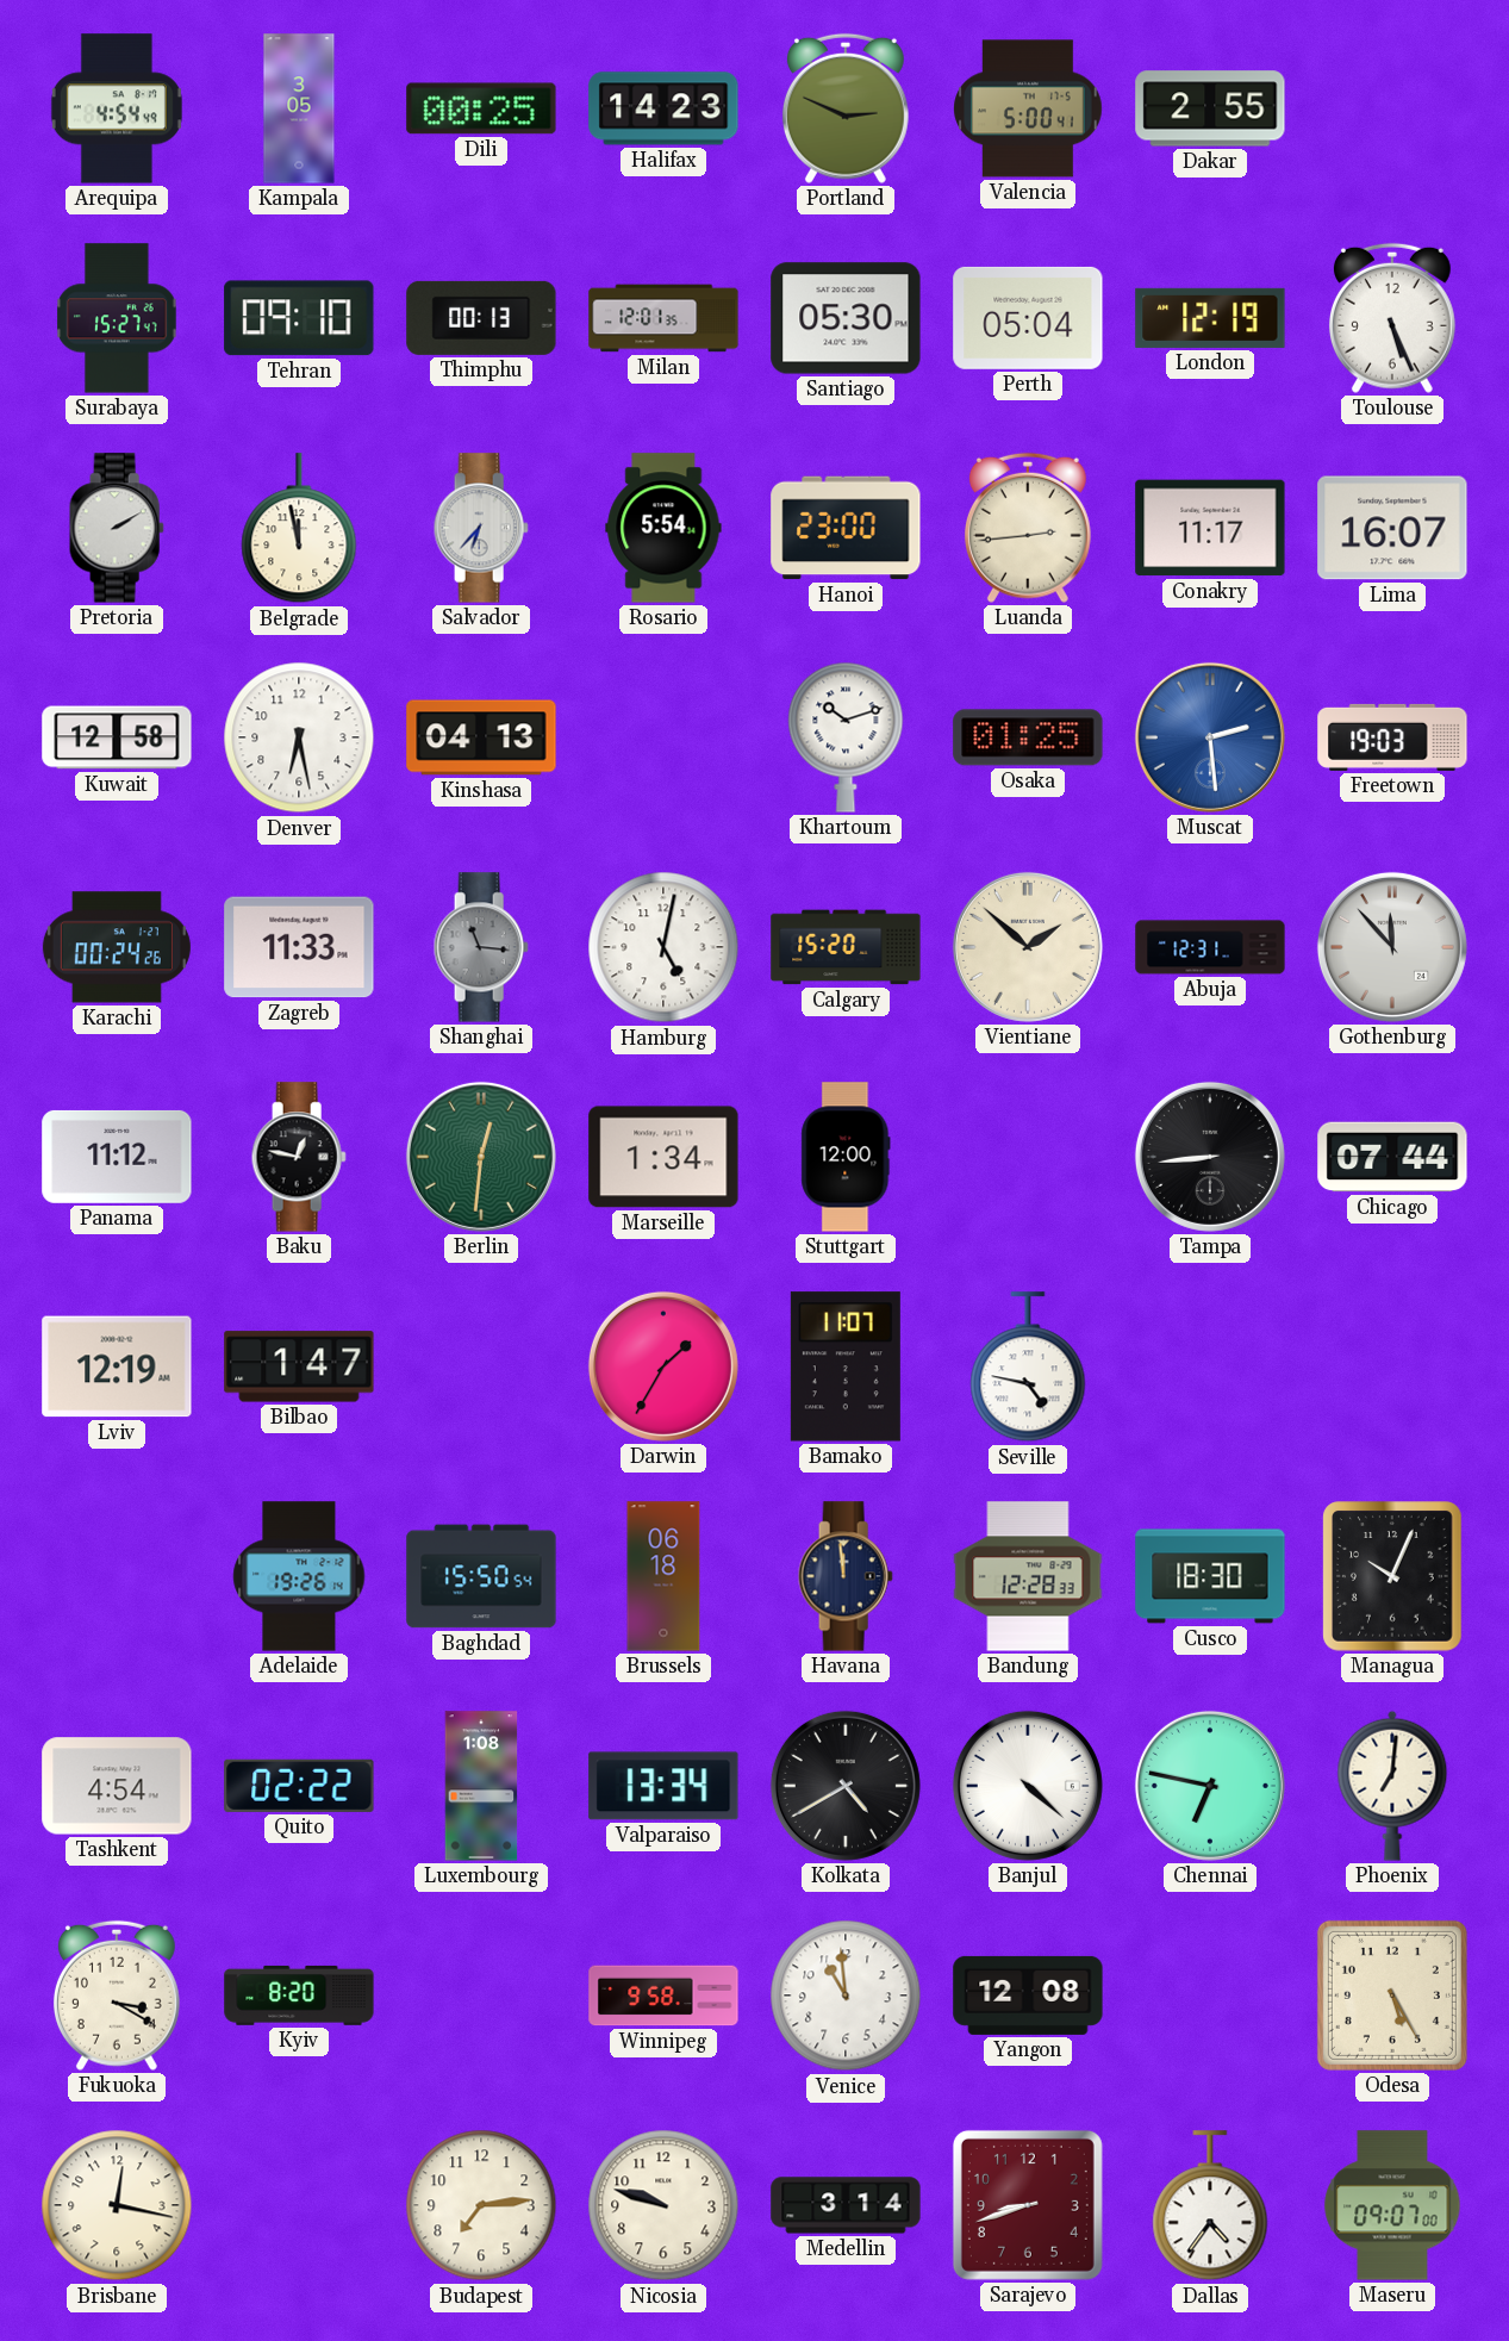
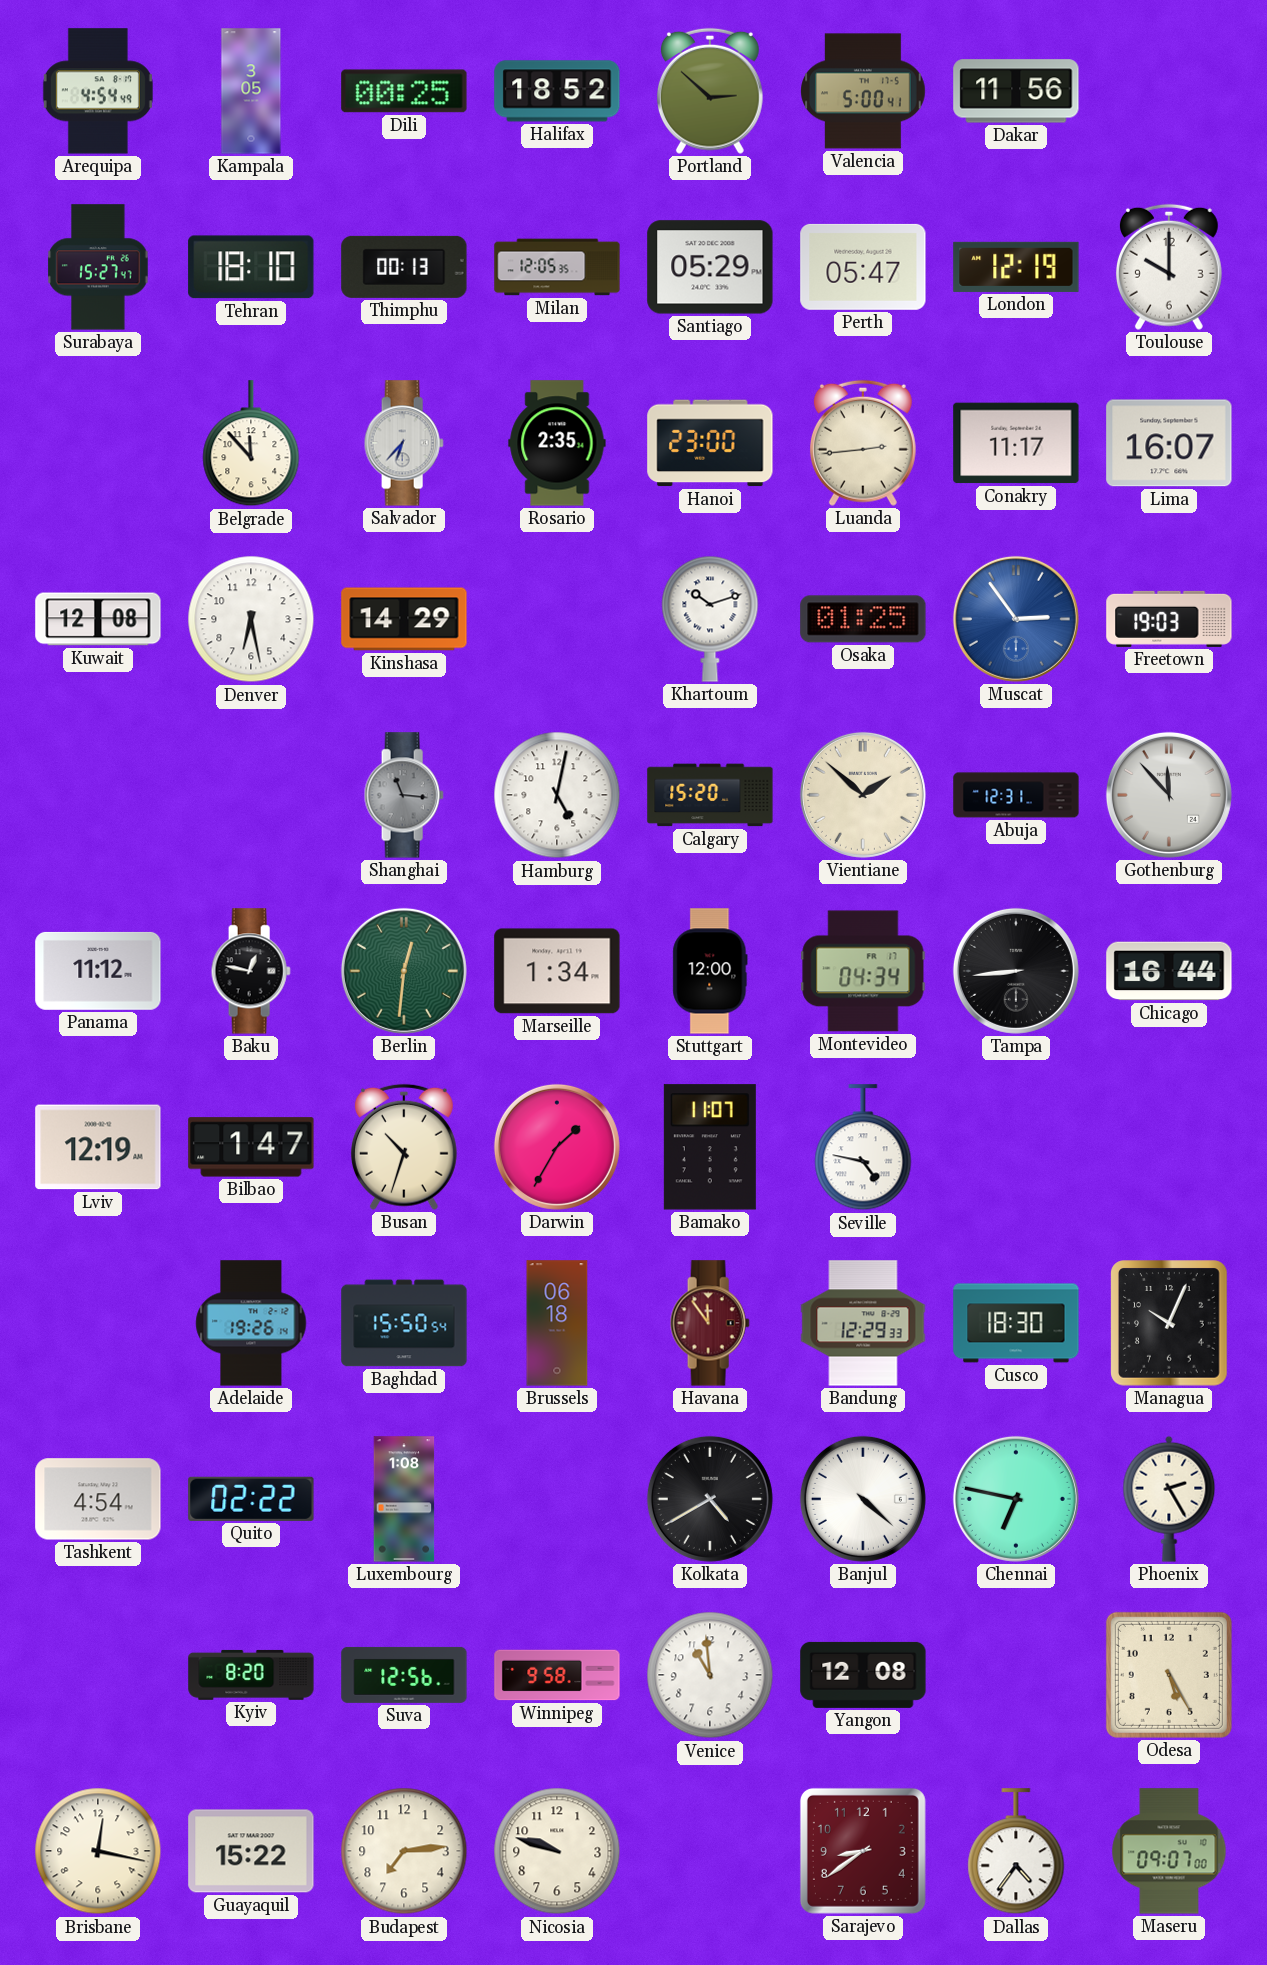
Halifax: 14:23 -> 18:52
Portland: 2:49 -> 2:52
Dakar: 2:55 -> 11:56
Tehran: 09:10 -> 18:10
Milan: 12:01 -> 12:05
Santiago: 05:30 -> 05:29
Perth: 05:04 -> 05:47
Toulouse: 5:26 -> 10:00
Pretoria: 2:10 -> none
Belgrade: 11:58 -> 11:53
Rosario: 5:54 -> 2:35
Kuwait: 12:58 -> 12:08
Kinshasa: 04:13 -> 14:29
Muscat: 2:29 -> 2:54
Karachi: 00:24 -> none
Zagreb: 11:33 -> none
Montevideo: none -> 04:34
Chicago: 07:44 -> 16:44
Busan: none -> 10:33
Havana: 11:59 -> 11:54
Havana dial: navy -> burgundy
Bandung: 12:28 -> 12:29
Valparaiso: 13:34 -> none
Phoenix: 7:01 -> 2:25
Fukuoka: 3:20 -> none
Suva: none -> 12:56
Guayaquil: none -> 15:22
Medellin: 3:14 -> none
Sarajevo: 8:42 -> 8:39
